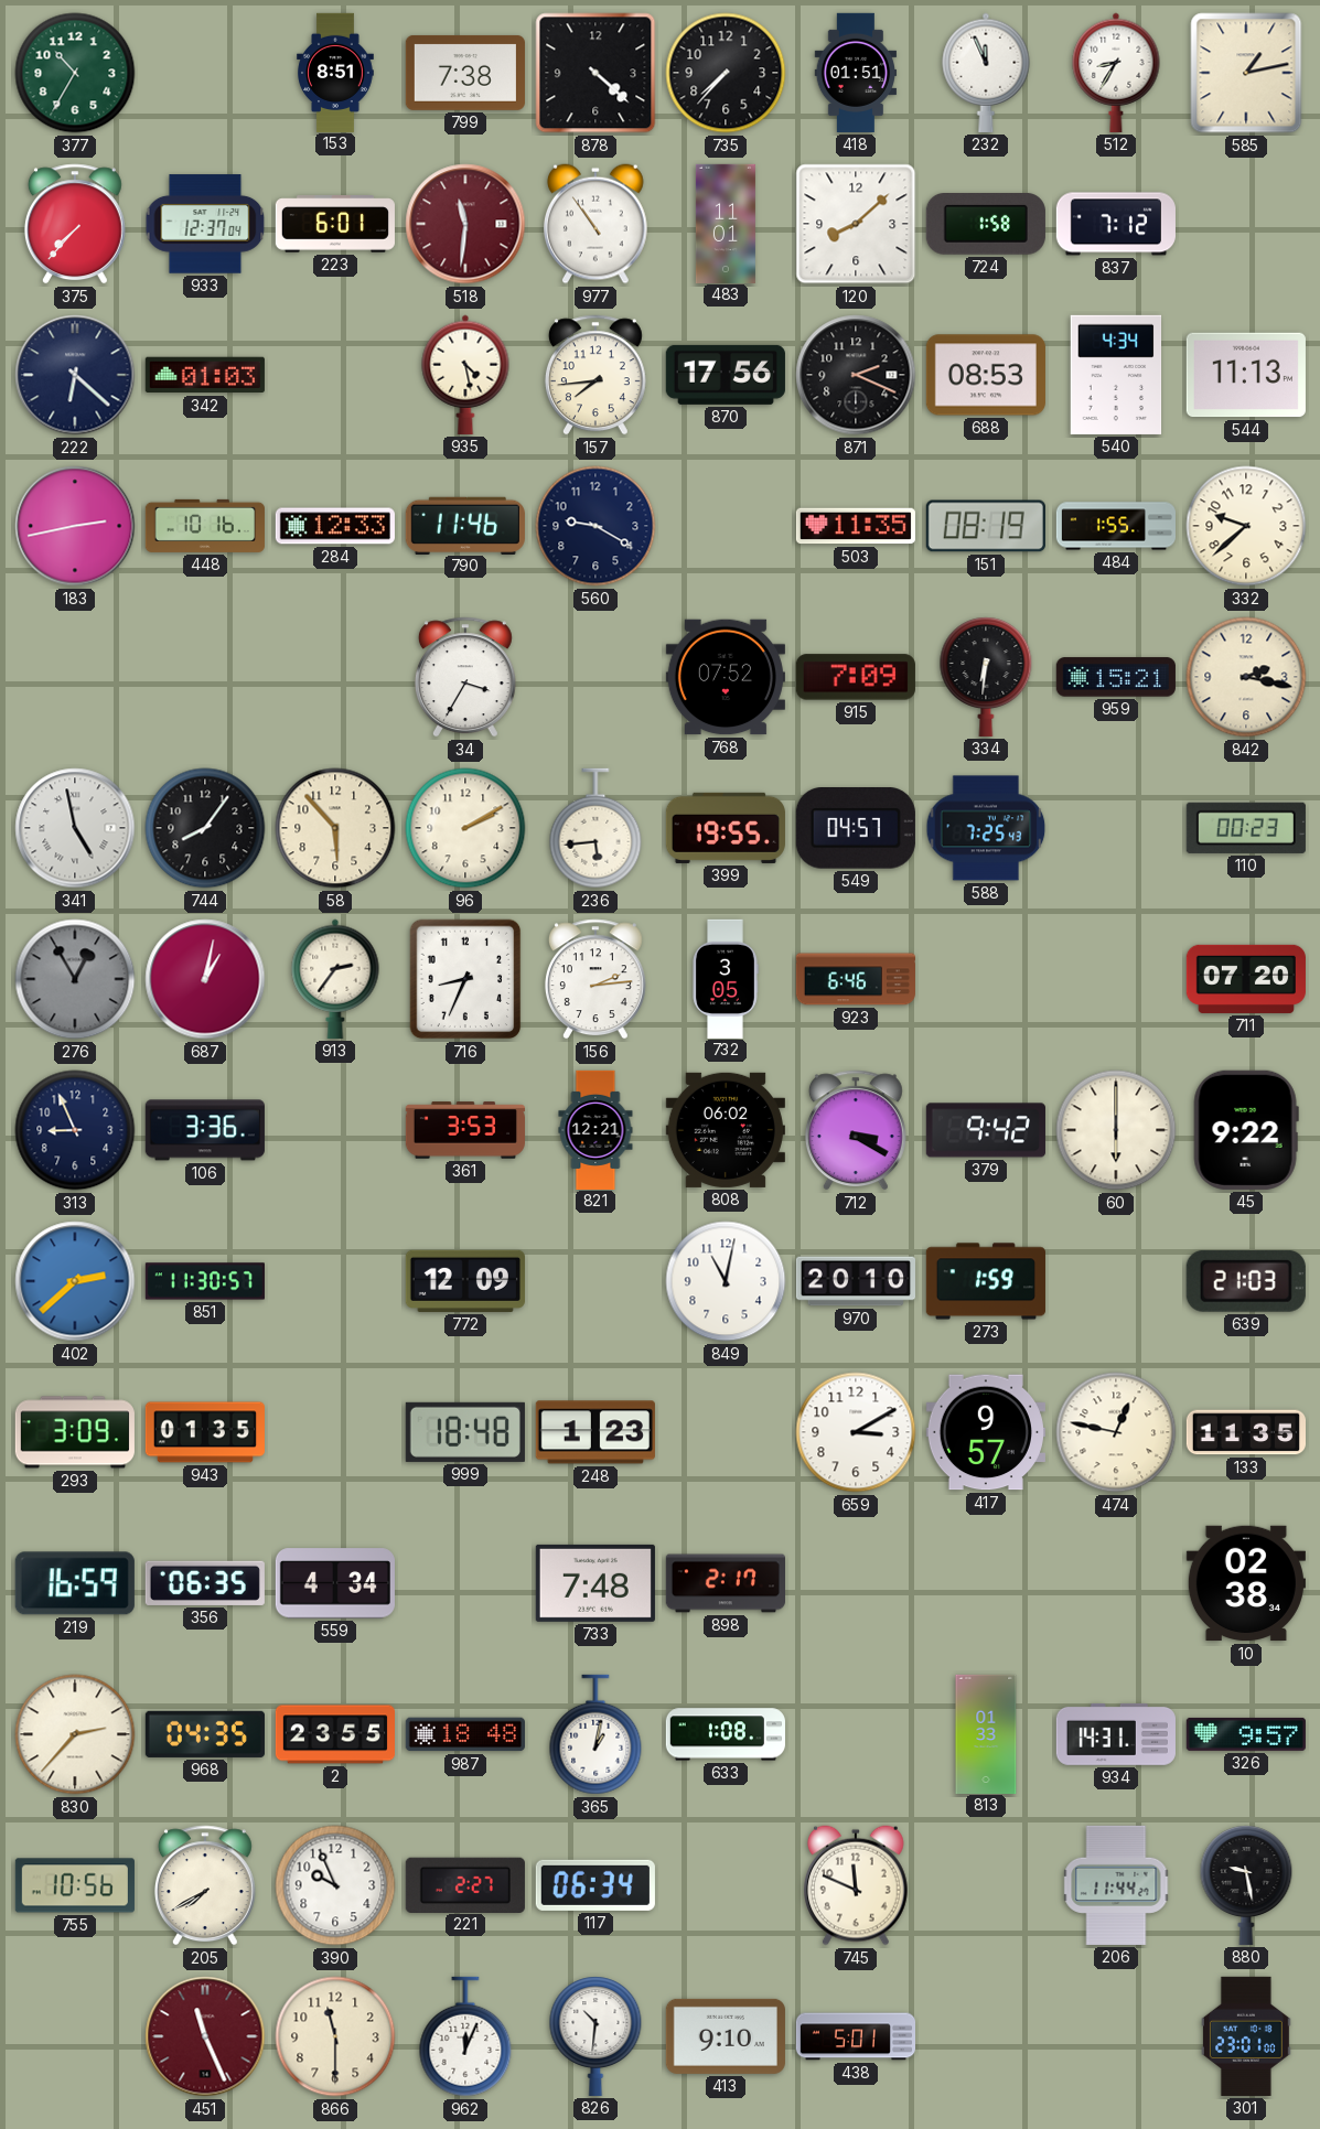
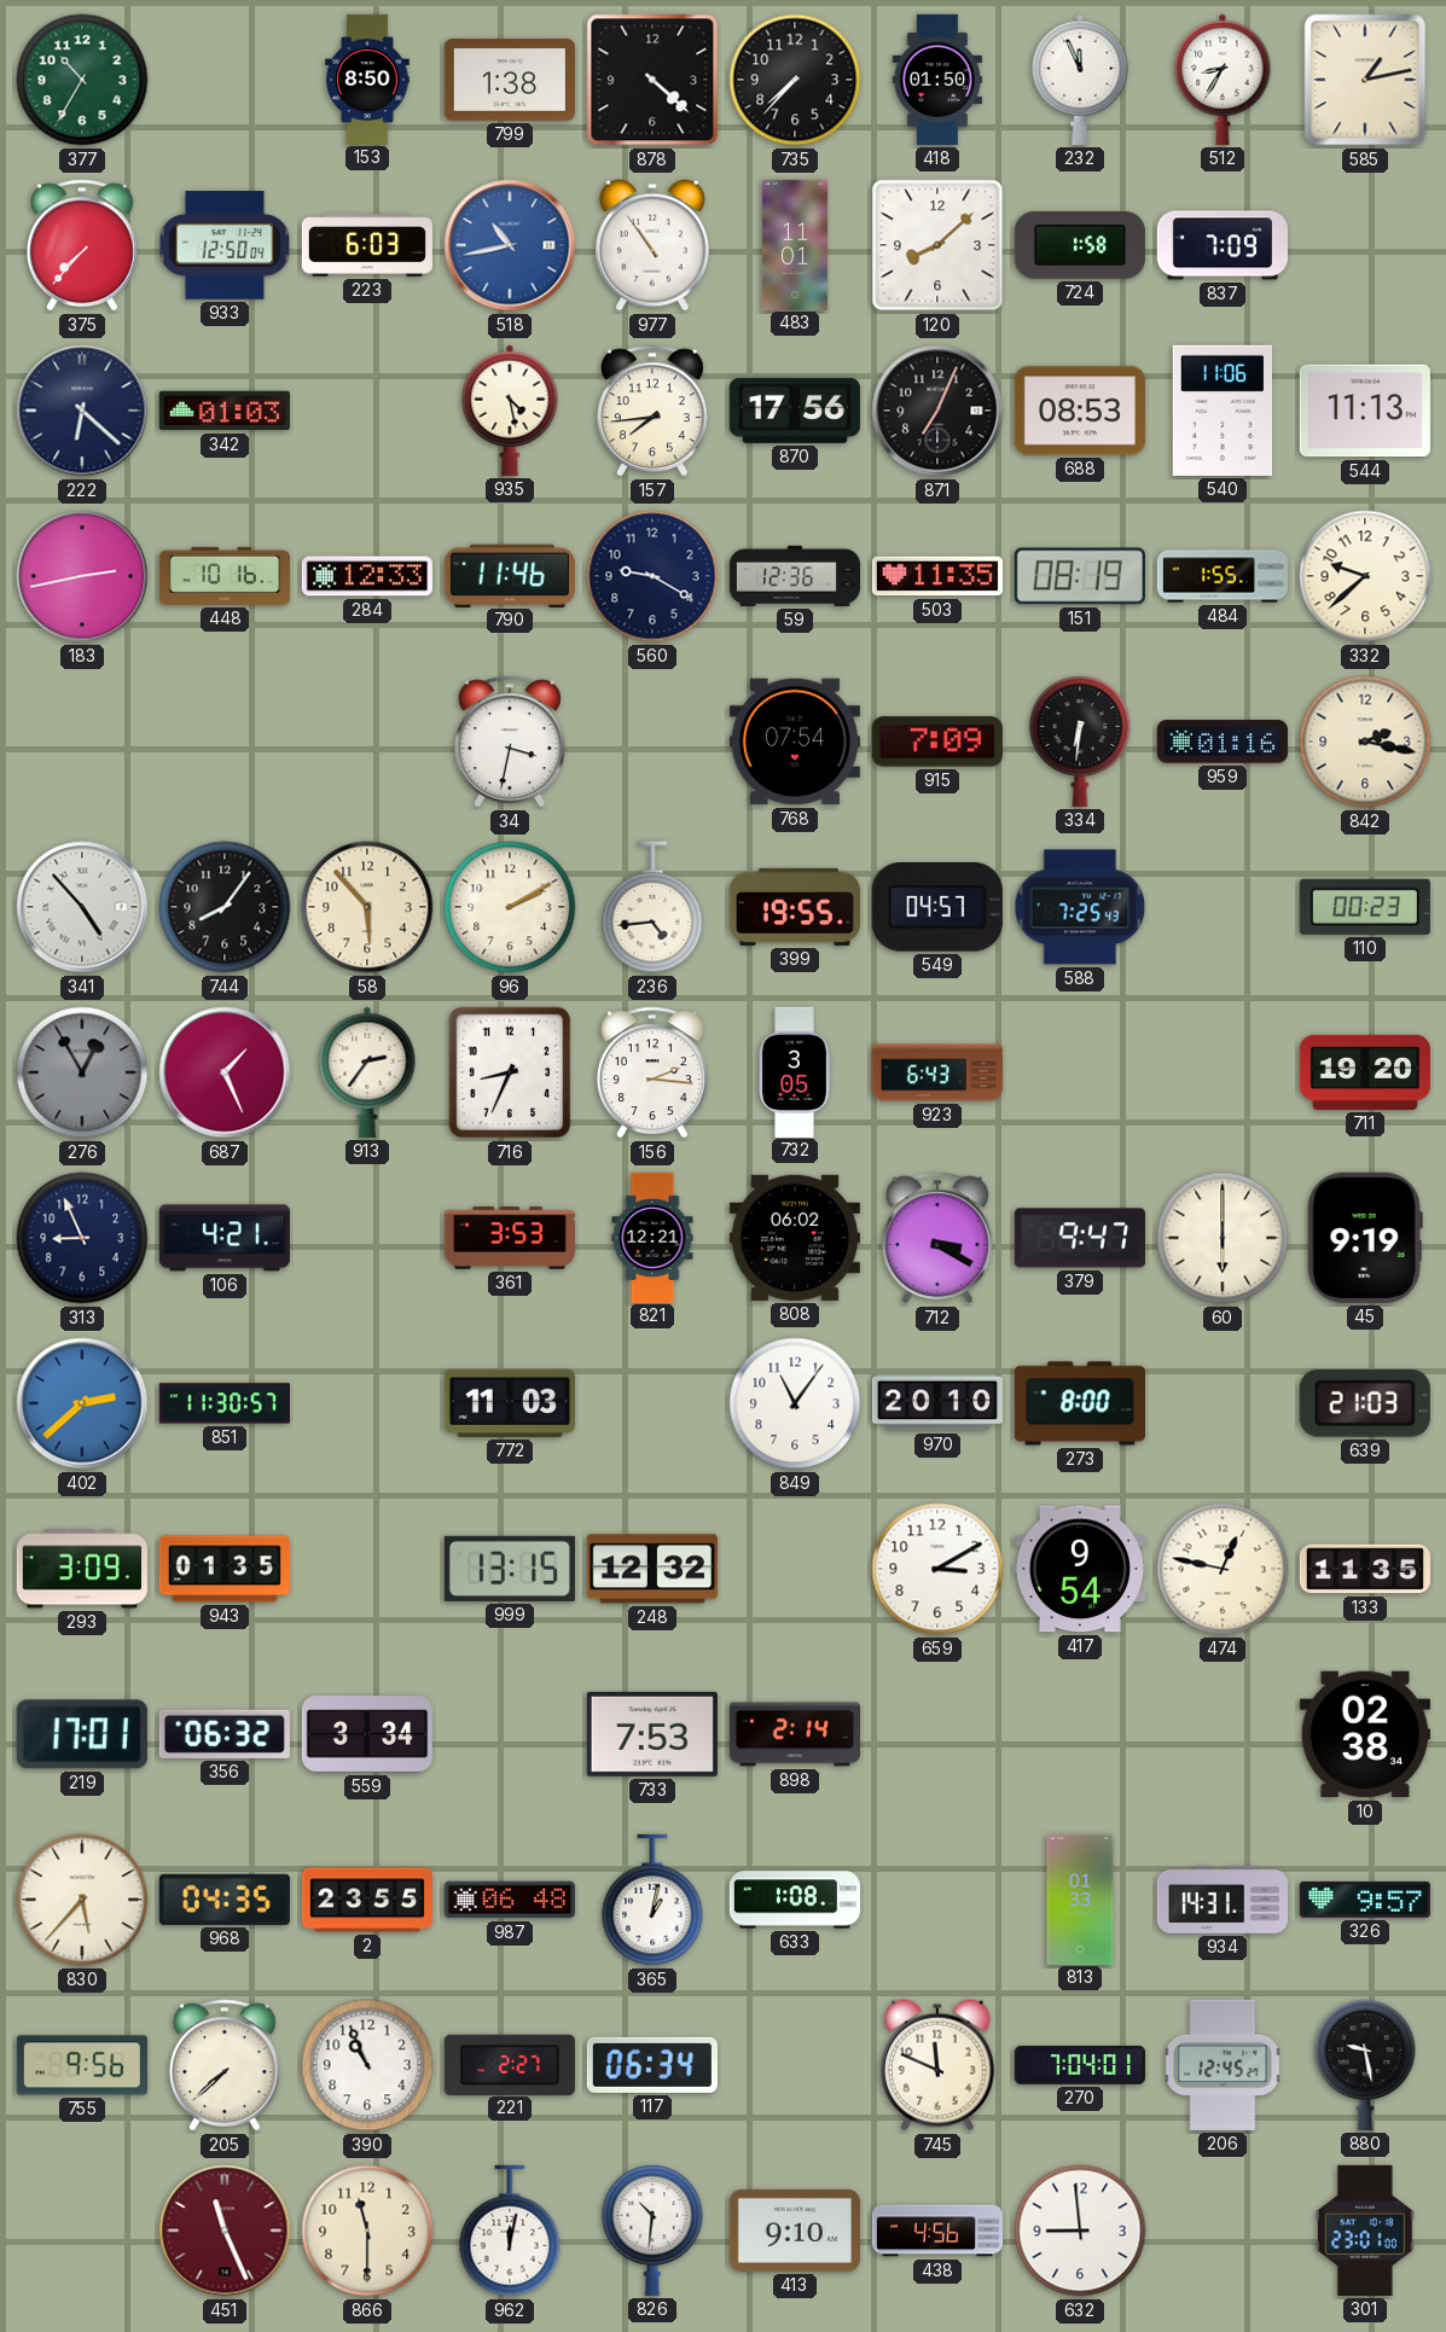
153: 8:51 -> 8:50
799: 7:38 -> 1:38
418: 01:51 -> 01:50
933: 12:37 -> 12:50
223: 6:01 -> 6:03
518: 11:31 -> 10:43
518 dial: burgundy -> blue
837: 7:12 -> 7:09
871: 2:19 -> 7:04
540: 4:34 -> 11:06
59: none -> 12:36
34: 3:35 -> 3:32
768: 07:52 -> 07:54
959: 15:21 -> 01:16
341: 4:58 -> 4:53
236: 5:44 -> 4:44
687: 1:02 -> 1:26
156: 2:14 -> 2:16
923: 6:46 -> 6:43
711: 07:20 -> 19:20
106: 3:36 -> 4:21
379: 9:42 -> 9:47
45: 9:22 -> 9:19
772: 12:09 -> 11:03
849: 11:02 -> 11:06
273: 1:59 -> 8:00
999: 18:48 -> 13:15
248: 1:23 -> 12:32
417: 9:57 -> 9:54
219: 16:59 -> 17:01
356: 06:35 -> 06:32
559: 4:34 -> 3:34
733: 7:48 -> 7:53
898: 2:17 -> 2:14
830: 2:37 -> 5:37
987: 18:48 -> 06:48
755: 10:56 -> 9:56
205: 7:40 -> 7:38
390: 9:56 -> 10:56
270: none -> 7:04
206: 11:44 -> 12:45
962: 12:04 -> 12:02
438: 5:01 -> 4:56
632: none -> 8:59
